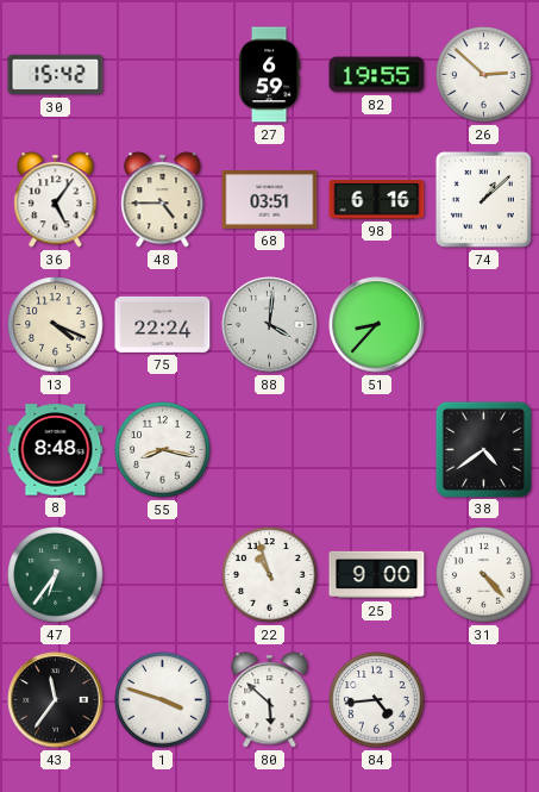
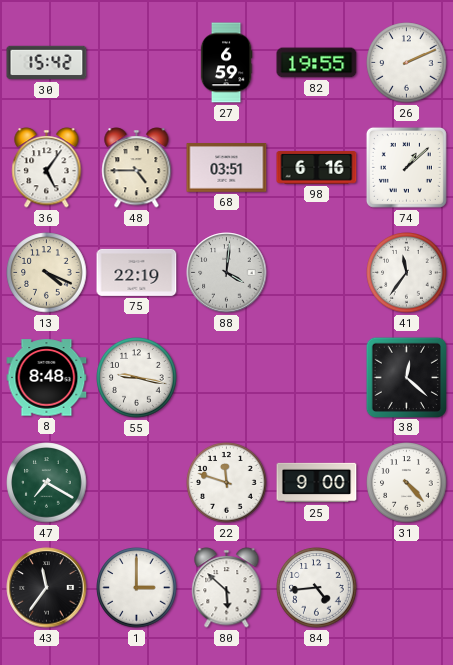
26: 2:52 -> 2:11
75: 22:24 -> 22:19
51: 8:37 -> none
41: none -> 11:36
55: 8:17 -> 9:17
38: 4:39 -> 12:22
47: 6:36 -> 7:20
22: 10:57 -> 11:48
1: 3:48 -> 3:00
